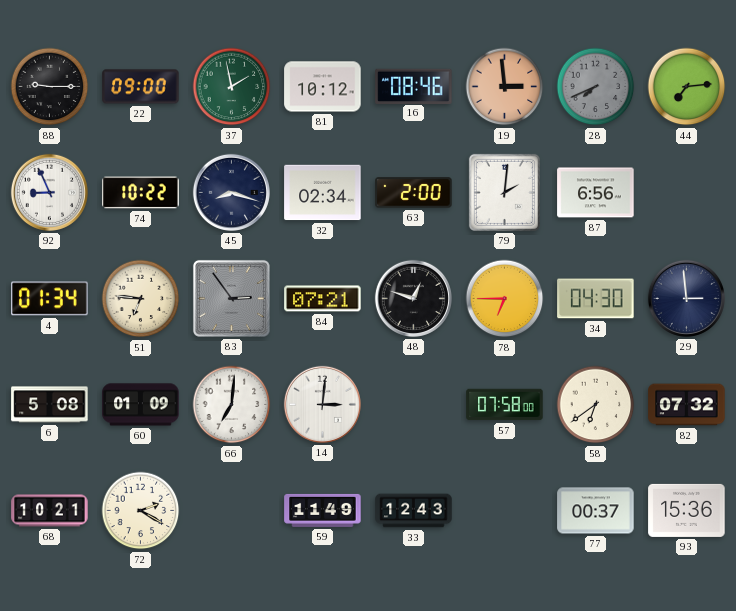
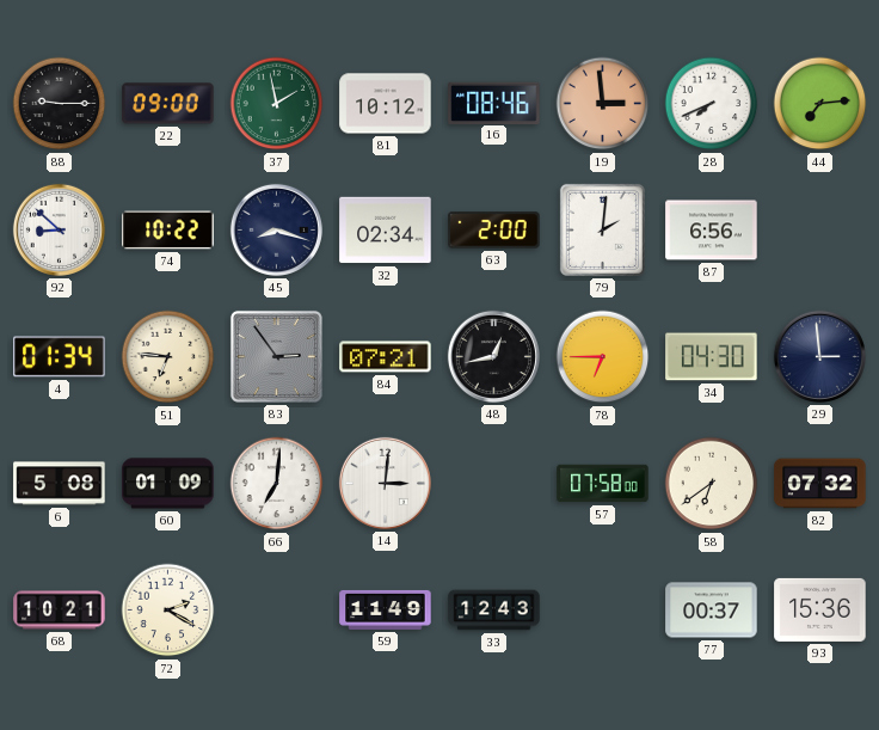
28 dial: grey -> white
92: 8:56 -> 8:52
48: 12:48 -> 12:43
